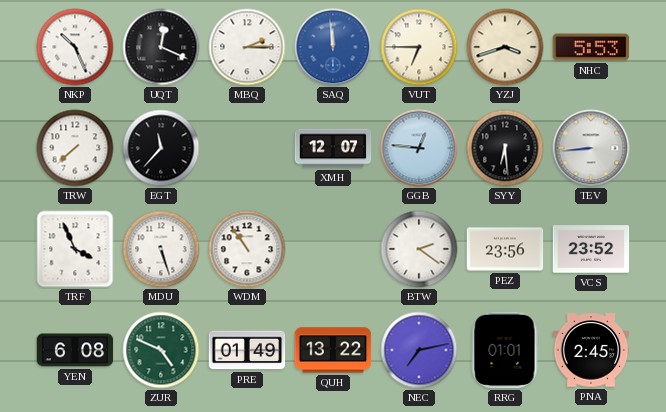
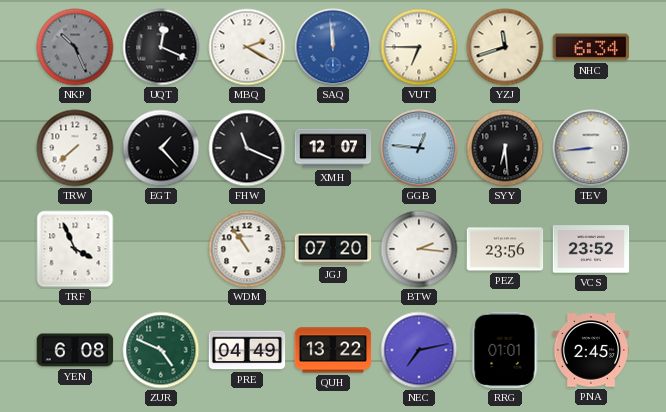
NKP dial: white -> grey
MBQ: 2:15 -> 2:20
YZJ: 3:42 -> 11:42
NHC: 5:53 -> 6:34
EGT: 11:37 -> 1:23
FHW: none -> 11:19
MDU: 5:27 -> none
JGJ: none -> 07:20
BTW: 2:21 -> 2:16
PRE: 01:49 -> 04:49
